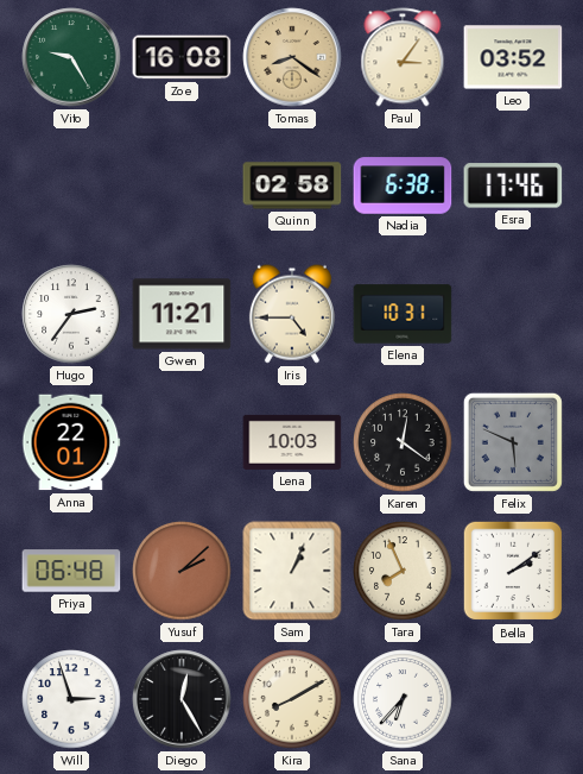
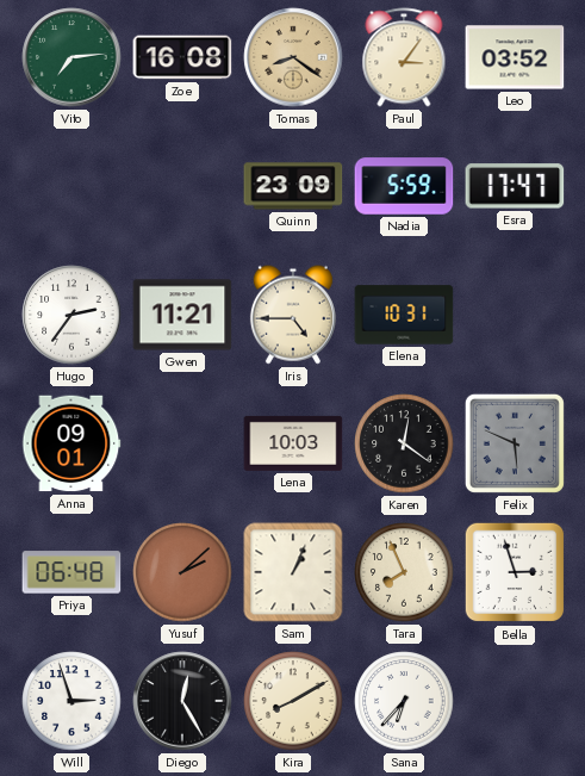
Vito: 9:25 -> 7:14
Quinn: 02:58 -> 23:09
Nadia: 6:38 -> 5:59
Esra: 17:46 -> 17:47
Anna: 22:01 -> 09:01
Bella: 2:09 -> 2:57
